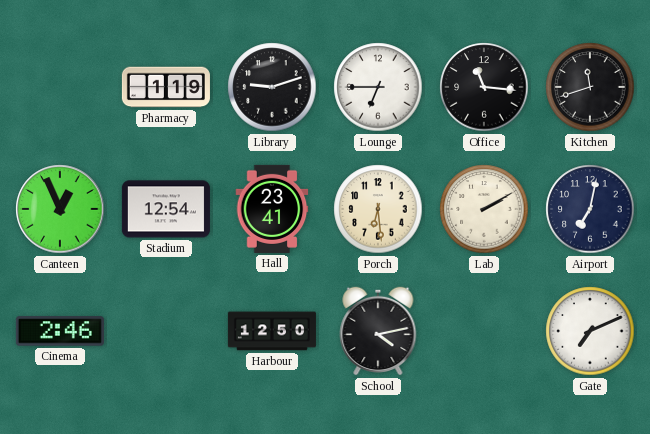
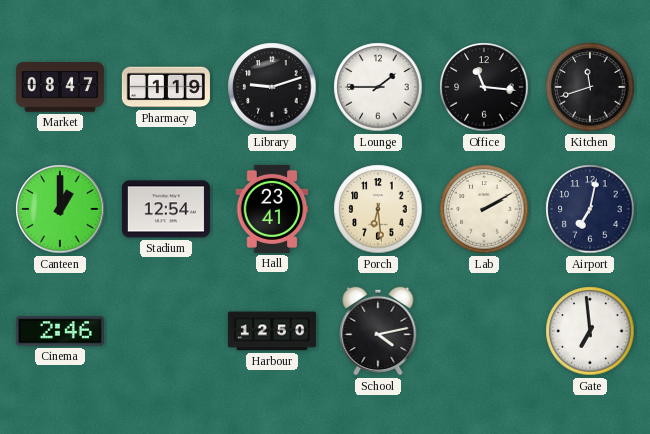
Market: none -> 08:47
Lounge: 6:45 -> 1:45
Canteen: 12:56 -> 1:00
Gate: 7:11 -> 6:59
